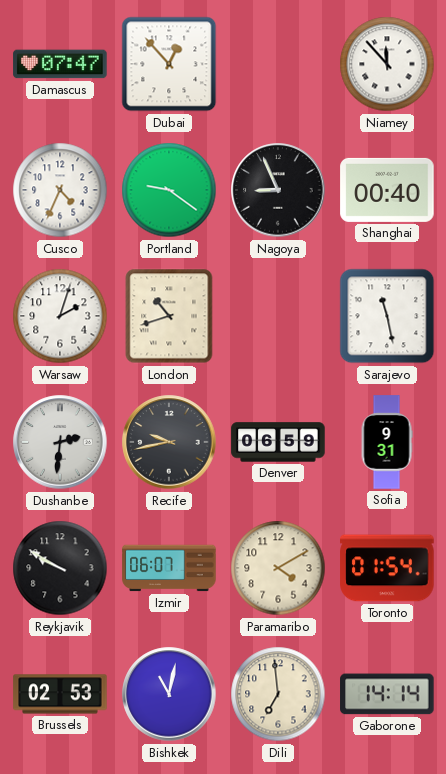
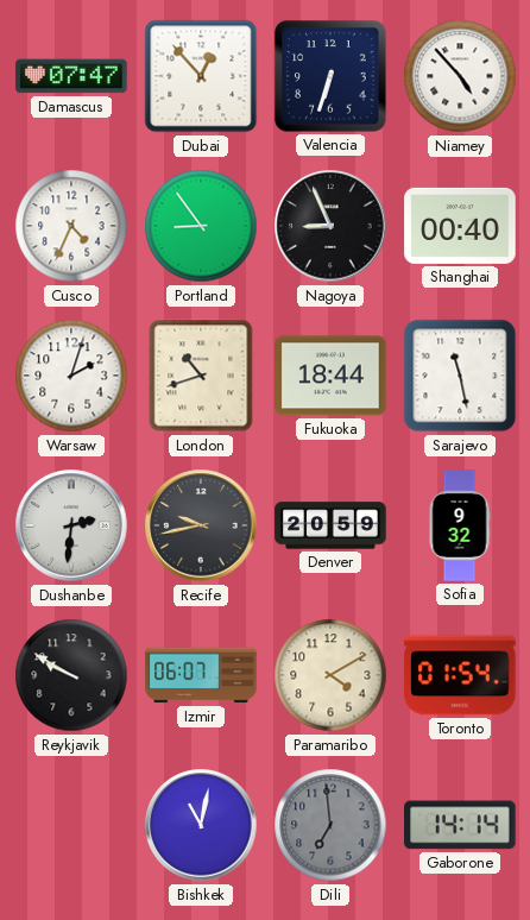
Valencia: none -> 6:33
Niamey: 11:53 -> 4:53
Portland: 9:21 -> 8:54
Fukuoka: none -> 18:44
Denver: 06:59 -> 20:59
Sofia: 9:31 -> 9:32
Brussels: 02:53 -> none
Dili dial: cream -> grey
